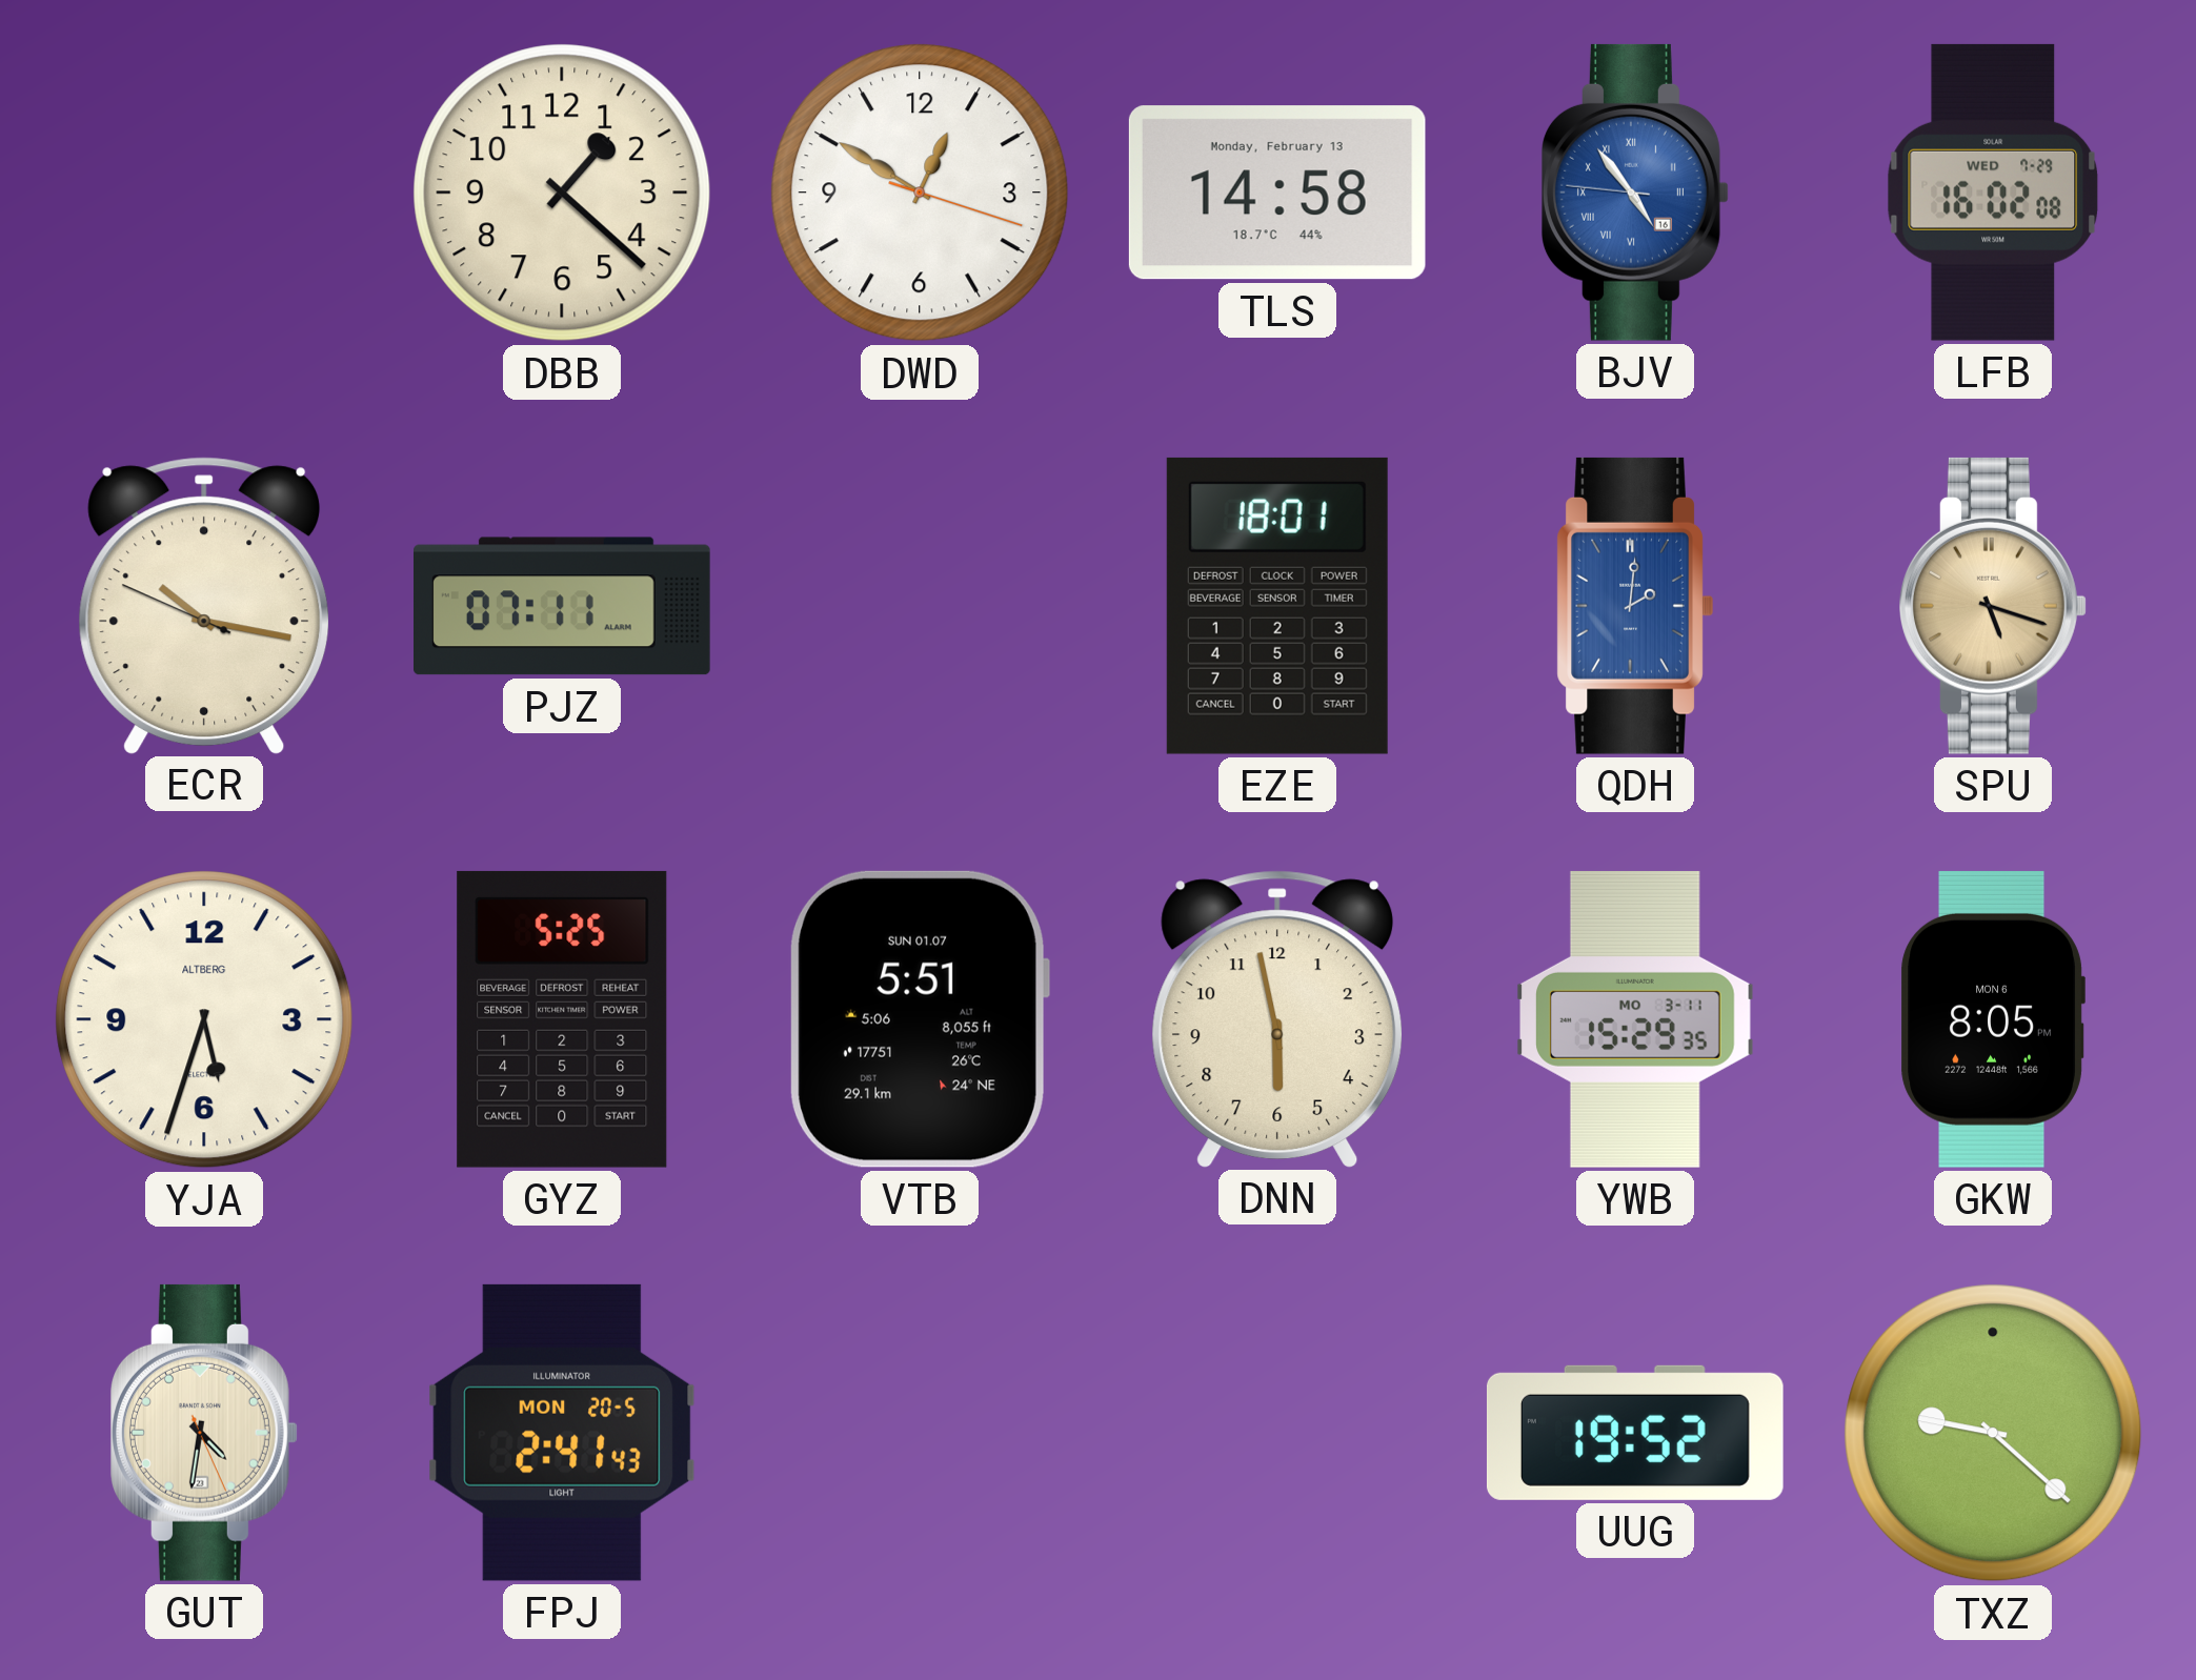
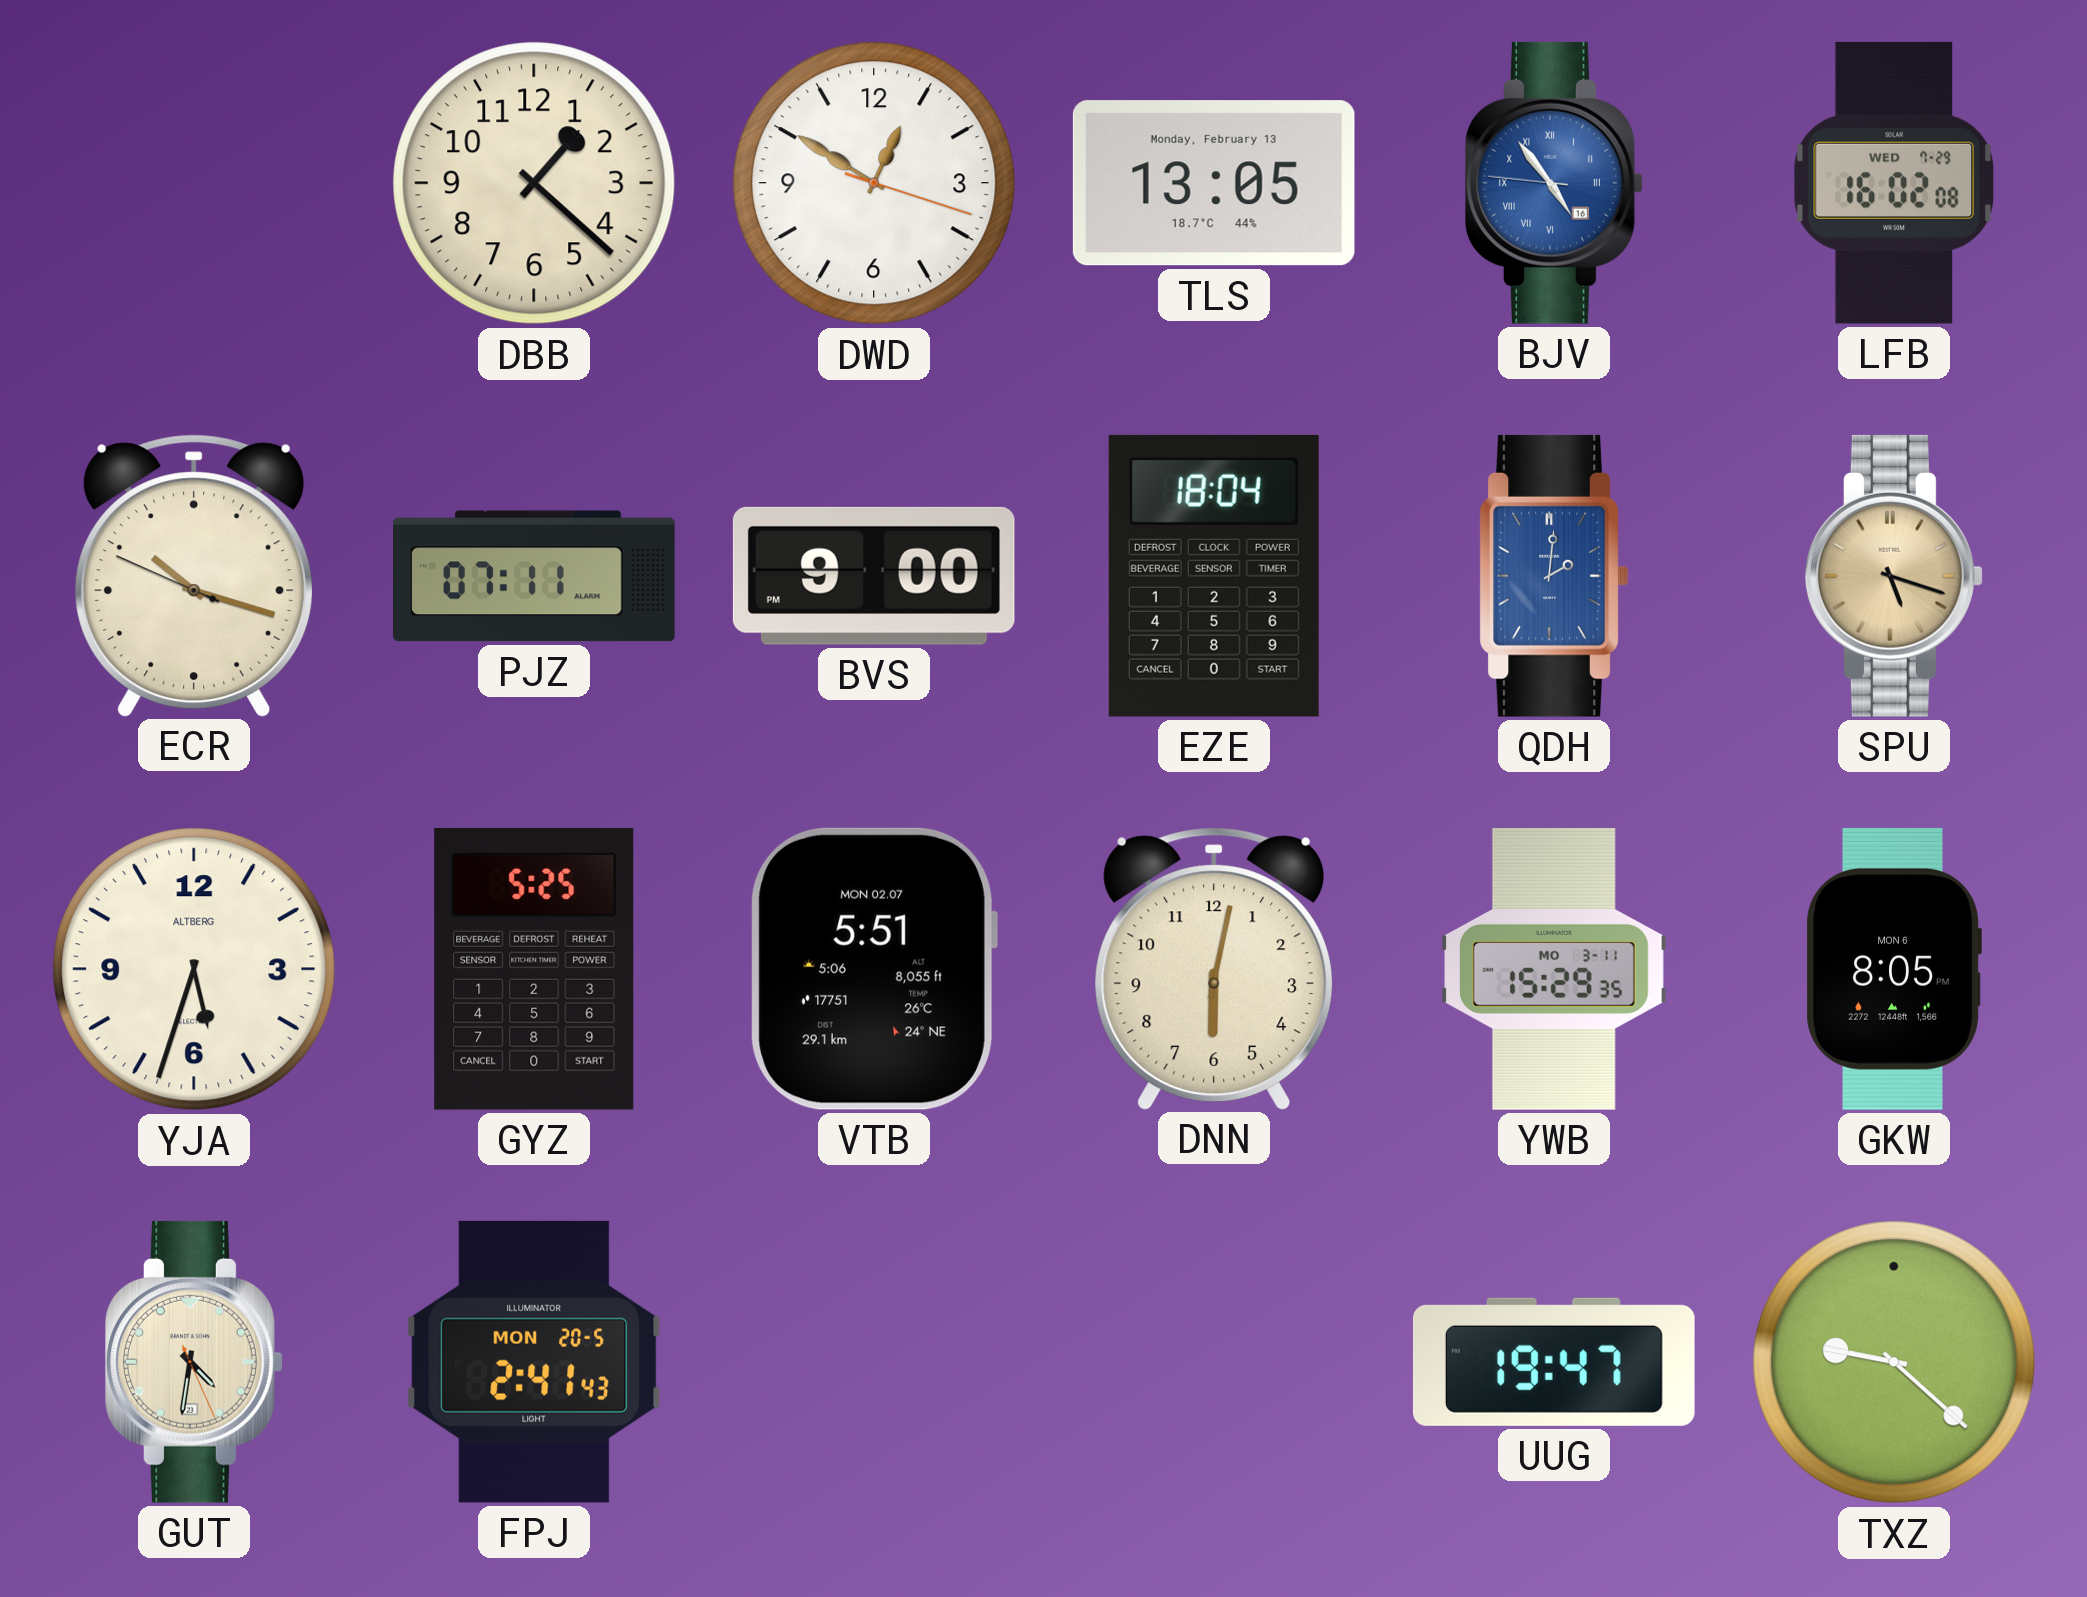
TLS: 14:58 -> 13:05
ECR: 10:16 -> 10:17
BVS: none -> 9:00
EZE: 18:01 -> 18:04
VTB date: SUN 01.07 -> MON 02.07
DNN: 5:58 -> 6:02
UUG: 19:52 -> 19:47
